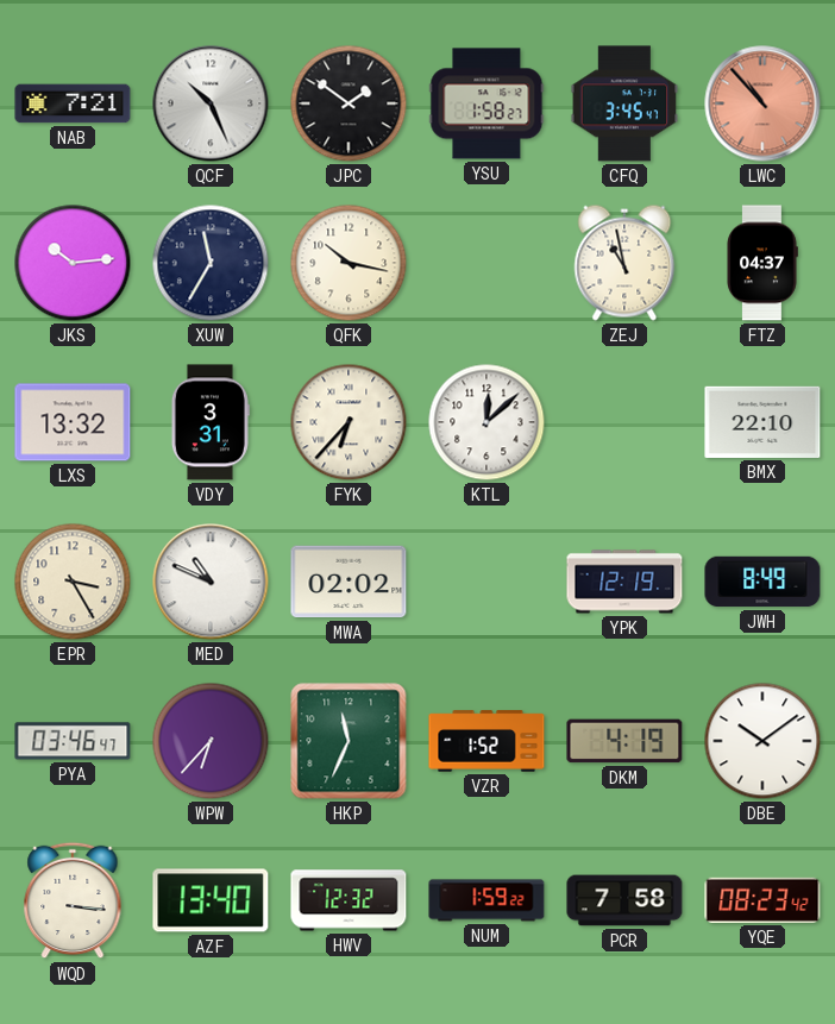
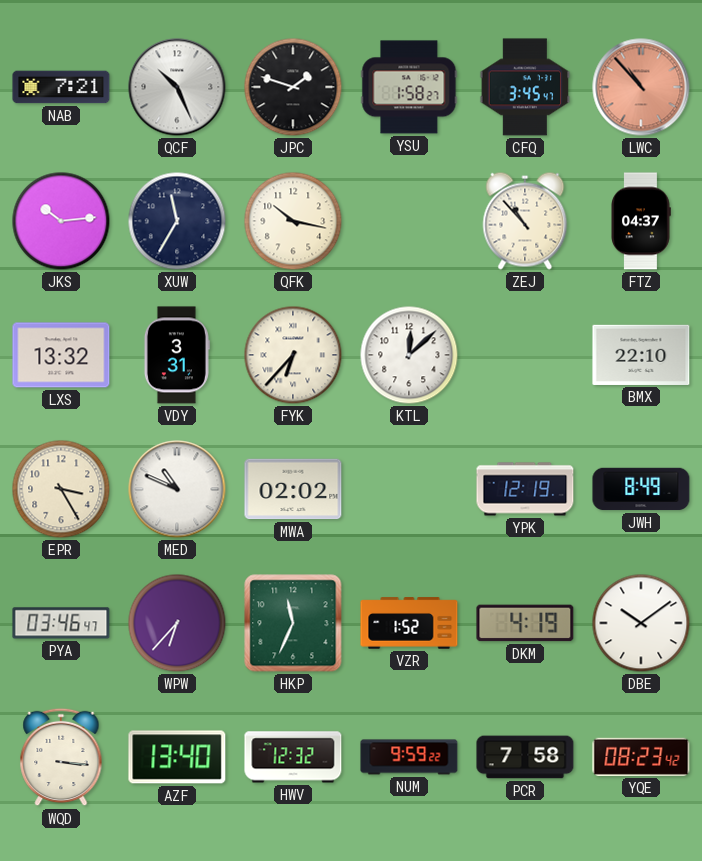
JPC: 1:51 -> 1:48
ZEJ: 10:58 -> 10:53
NUM: 1:59 -> 9:59
